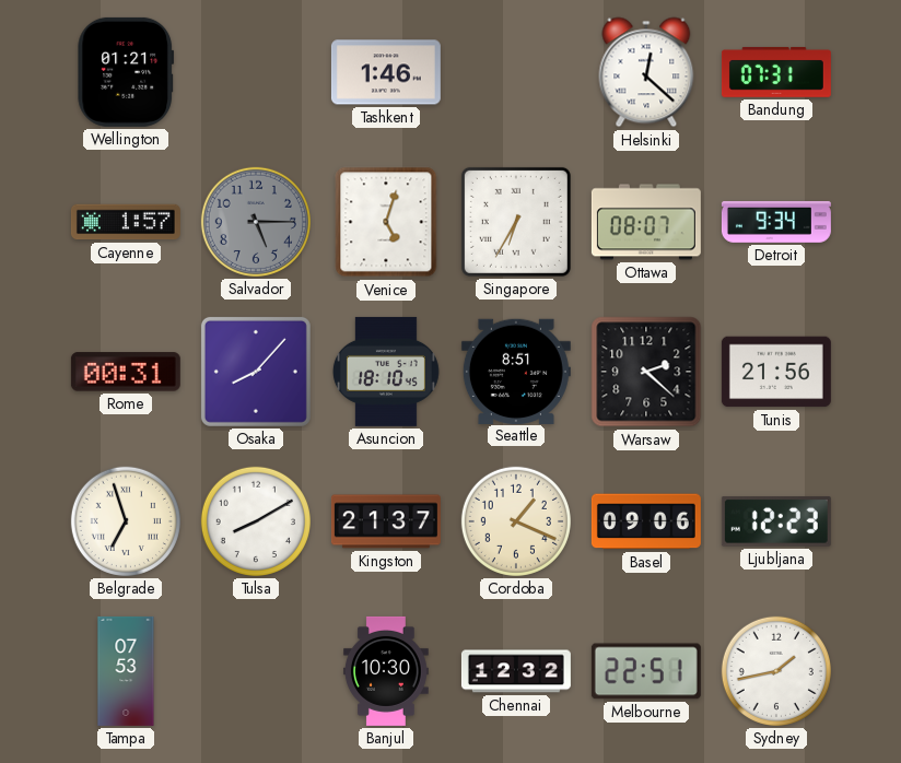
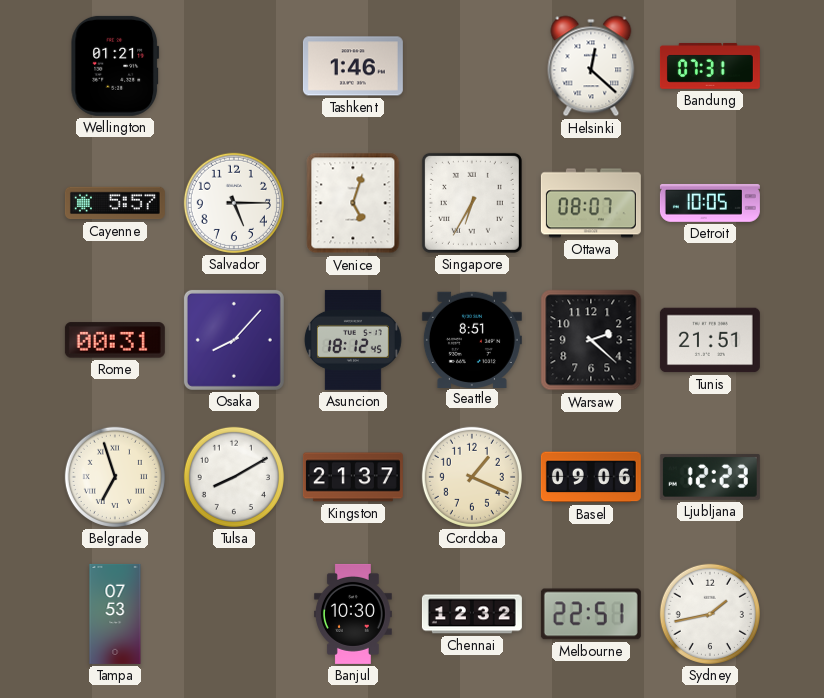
Cayenne: 1:57 -> 5:57
Salvador dial: grey -> white
Detroit: 9:34 -> 10:05
Asuncion: 18:10 -> 18:12
Tunis: 21:56 -> 21:51
